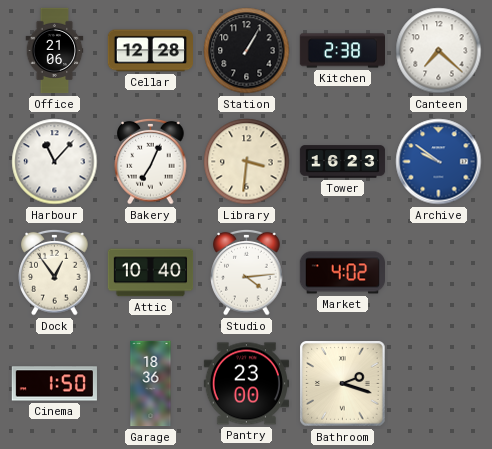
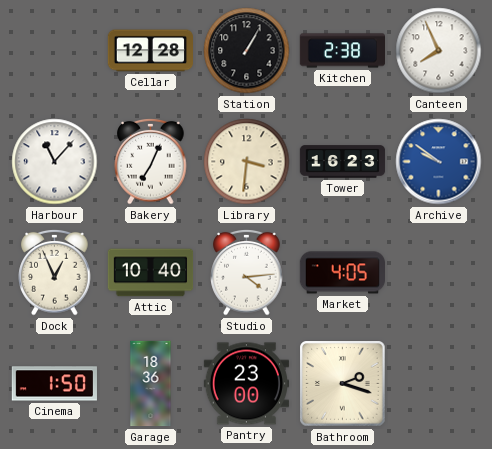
Office: 21:06 -> none
Canteen: 7:22 -> 7:56
Dock: 12:54 -> 12:56
Market: 4:02 -> 4:05
